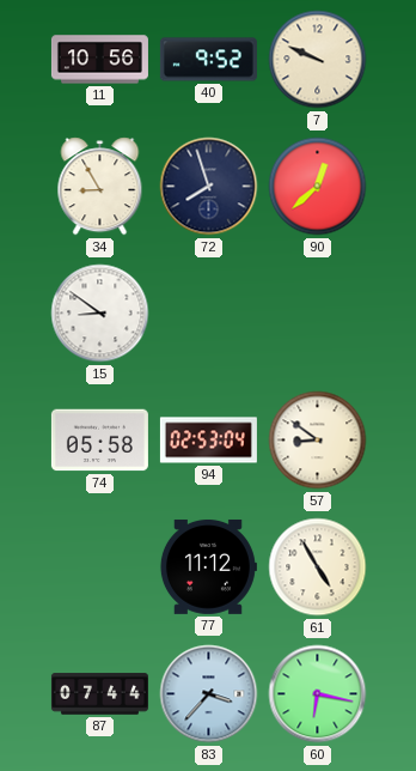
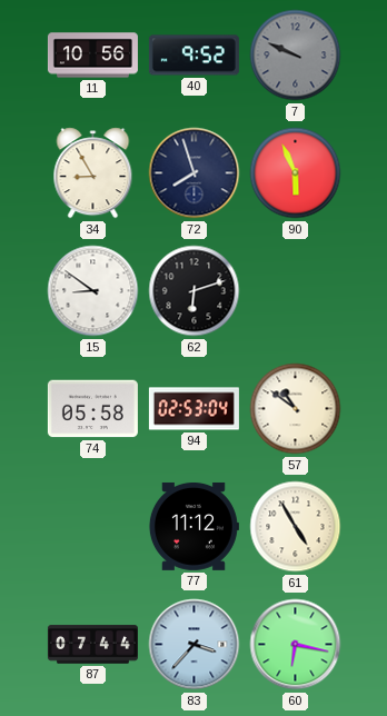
7 dial: cream -> grey
90: 12:38 -> 5:56
62: none -> 6:12
57: 8:51 -> 10:51
